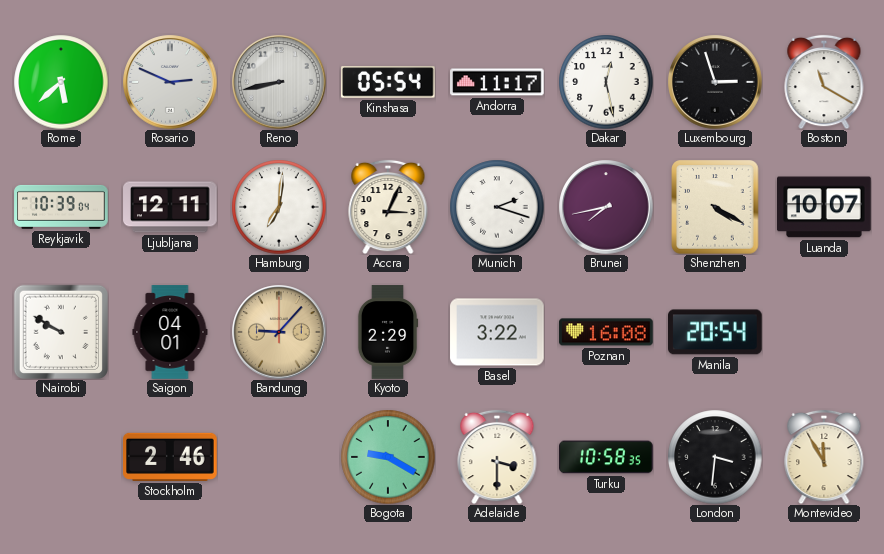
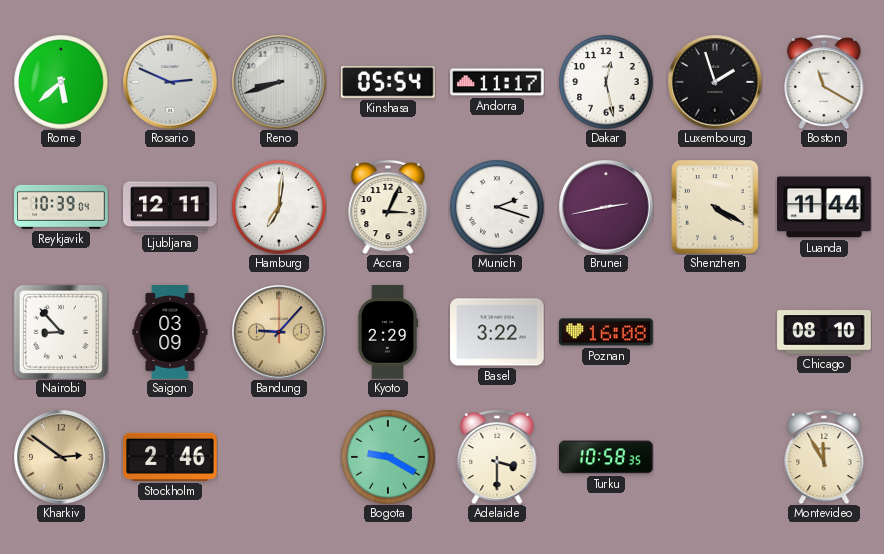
Reno: 8:43 -> 8:42
Luxembourg: 2:57 -> 1:57
Brunei: 7:43 -> 2:43
Luanda: 10:07 -> 11:44
Nairobi: 9:50 -> 8:53
Saigon: 04:01 -> 03:09
Manila: 20:54 -> none
Chicago: none -> 08:10
Kharkiv: none -> 2:51
London: 3:31 -> none
